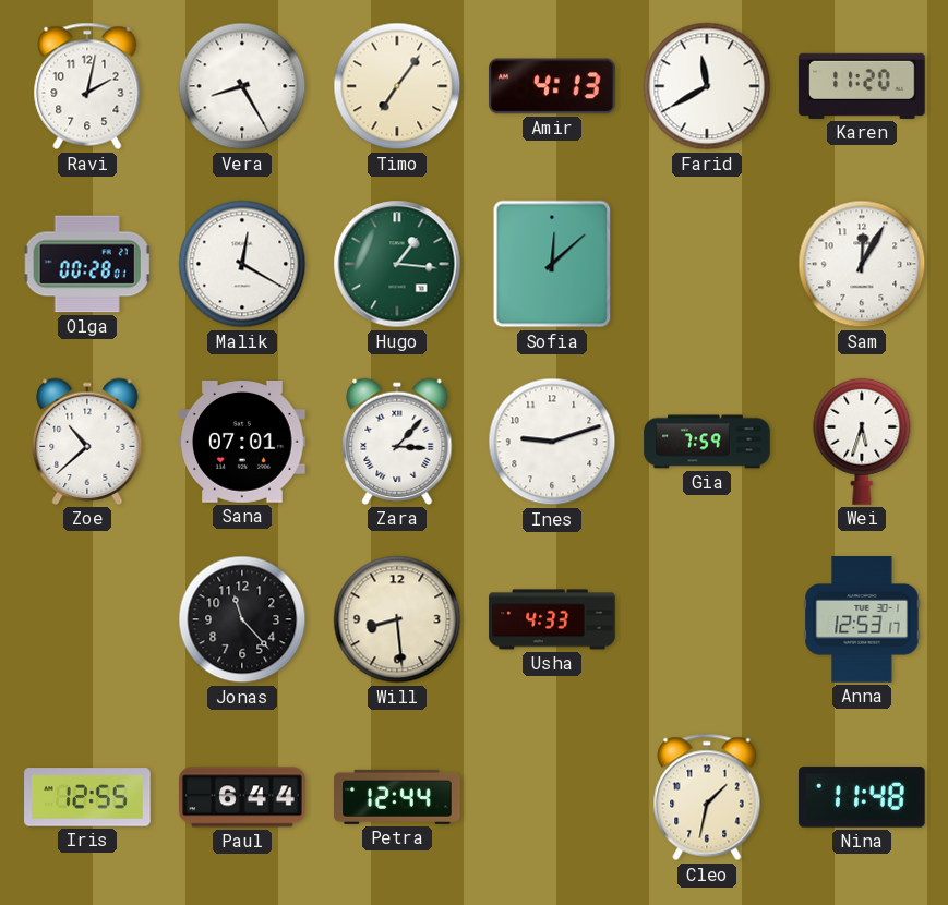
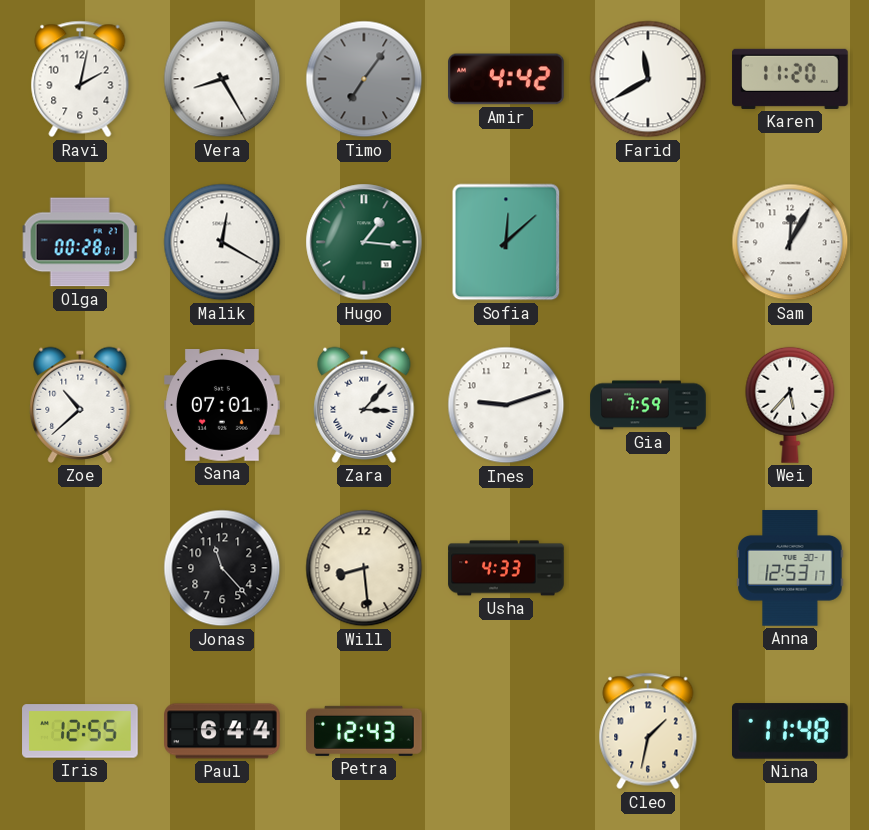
Timo dial: cream -> grey
Amir: 4:13 -> 4:42
Wei: 5:33 -> 5:37
Petra: 12:44 -> 12:43
